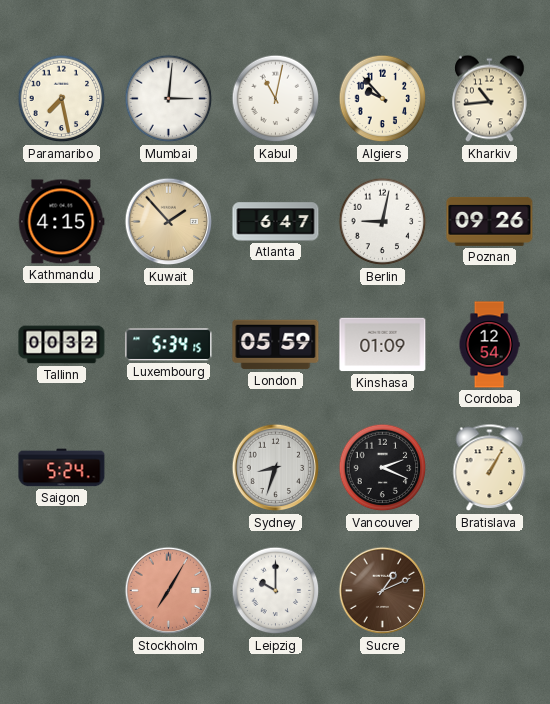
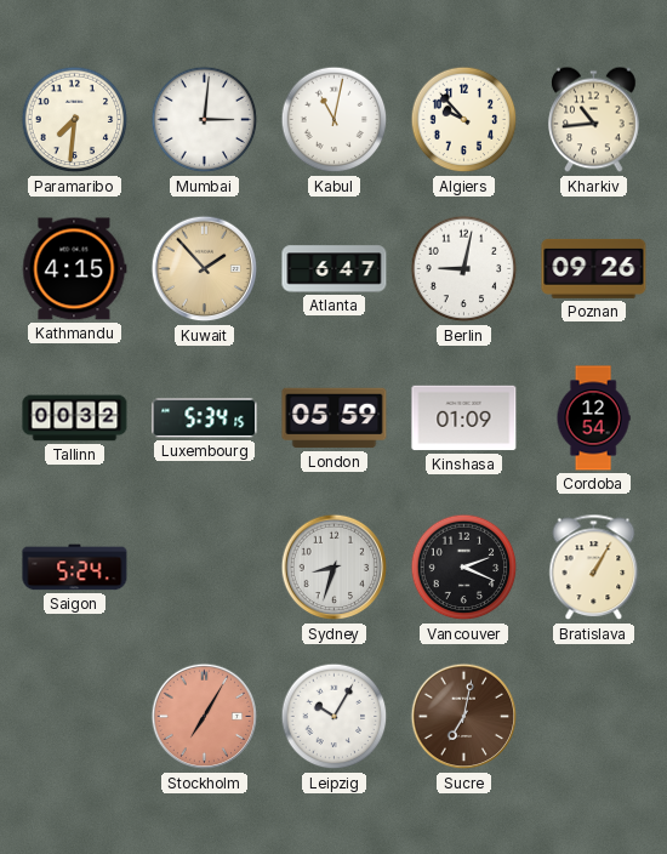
Paramaribo: 7:28 -> 7:31
Leipzig: 10:00 -> 10:05
Sucre: 1:11 -> 7:02
